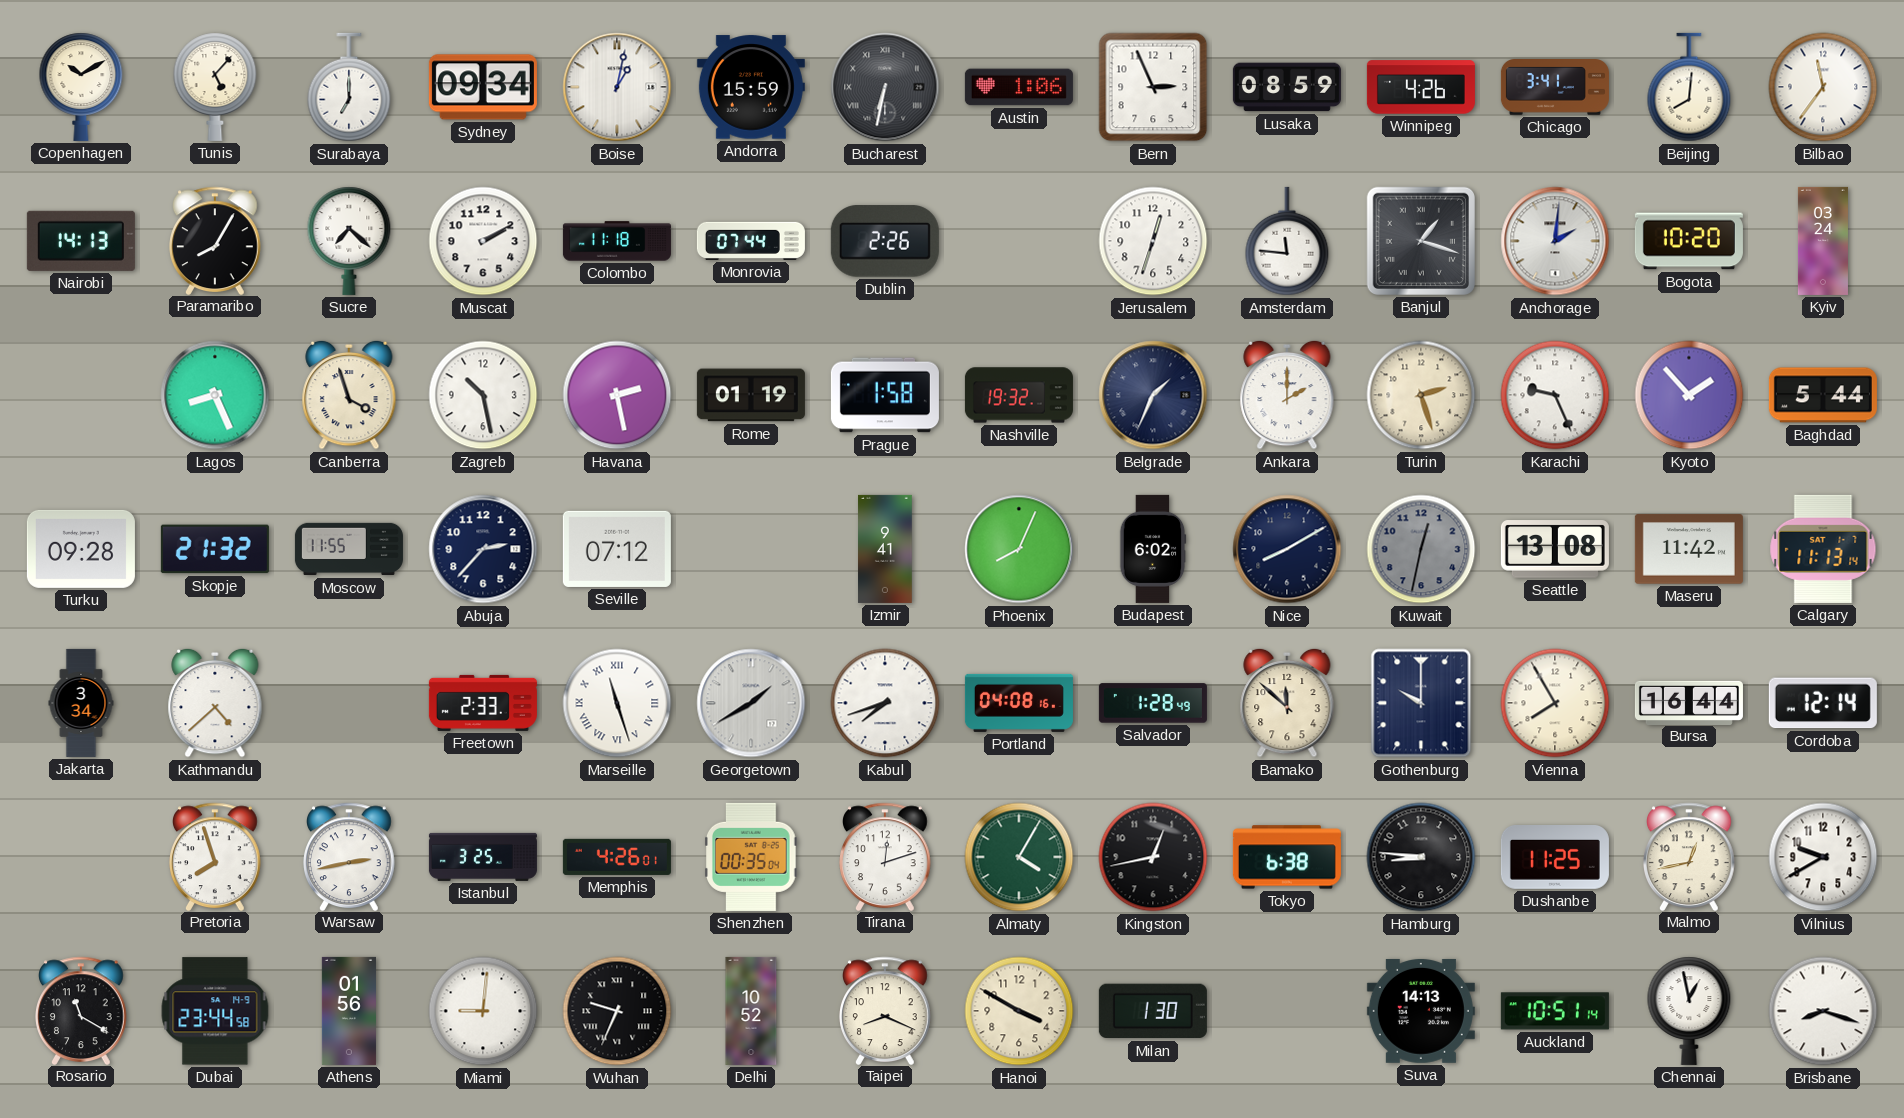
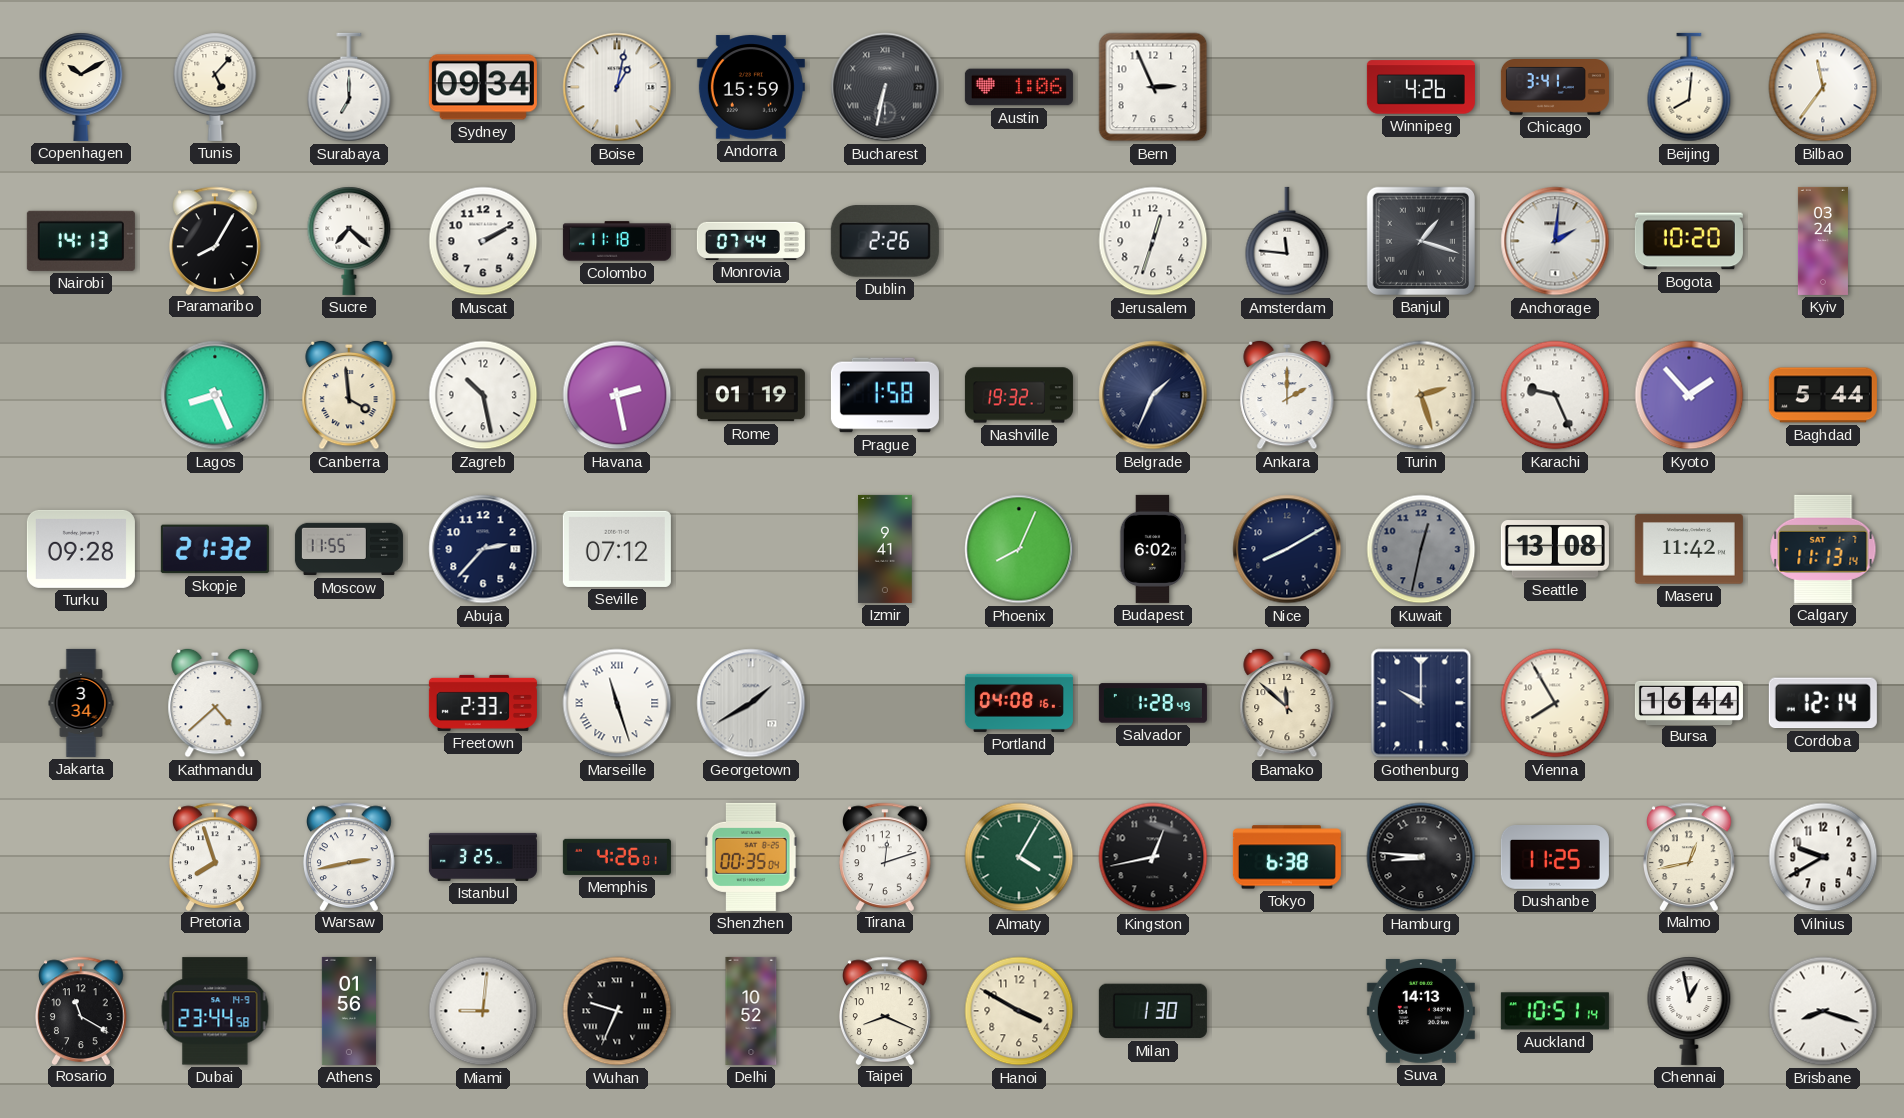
Lusaka: 08:59 -> none
Canberra: 3:57 -> 3:59
Kabul: 7:42 -> none
